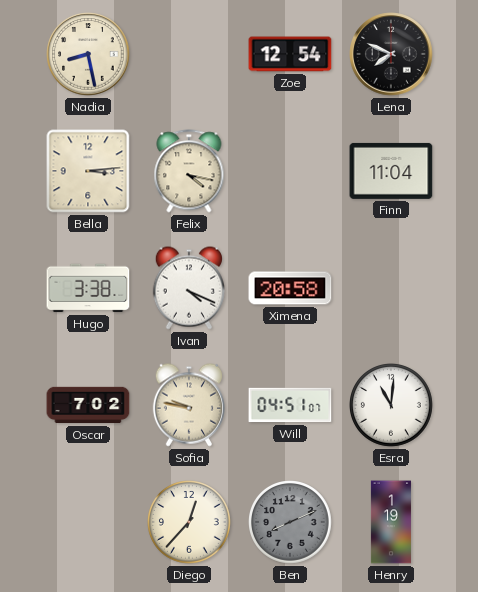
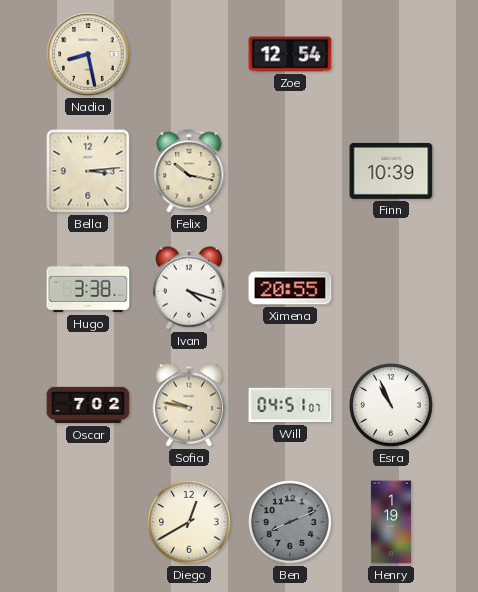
Lena: 7:49 -> none
Felix: 4:17 -> 10:17
Finn: 11:04 -> 10:39
Ivan: 4:19 -> 4:18
Ximena: 20:58 -> 20:55
Esra: 11:01 -> 10:56
Diego: 12:37 -> 12:40
